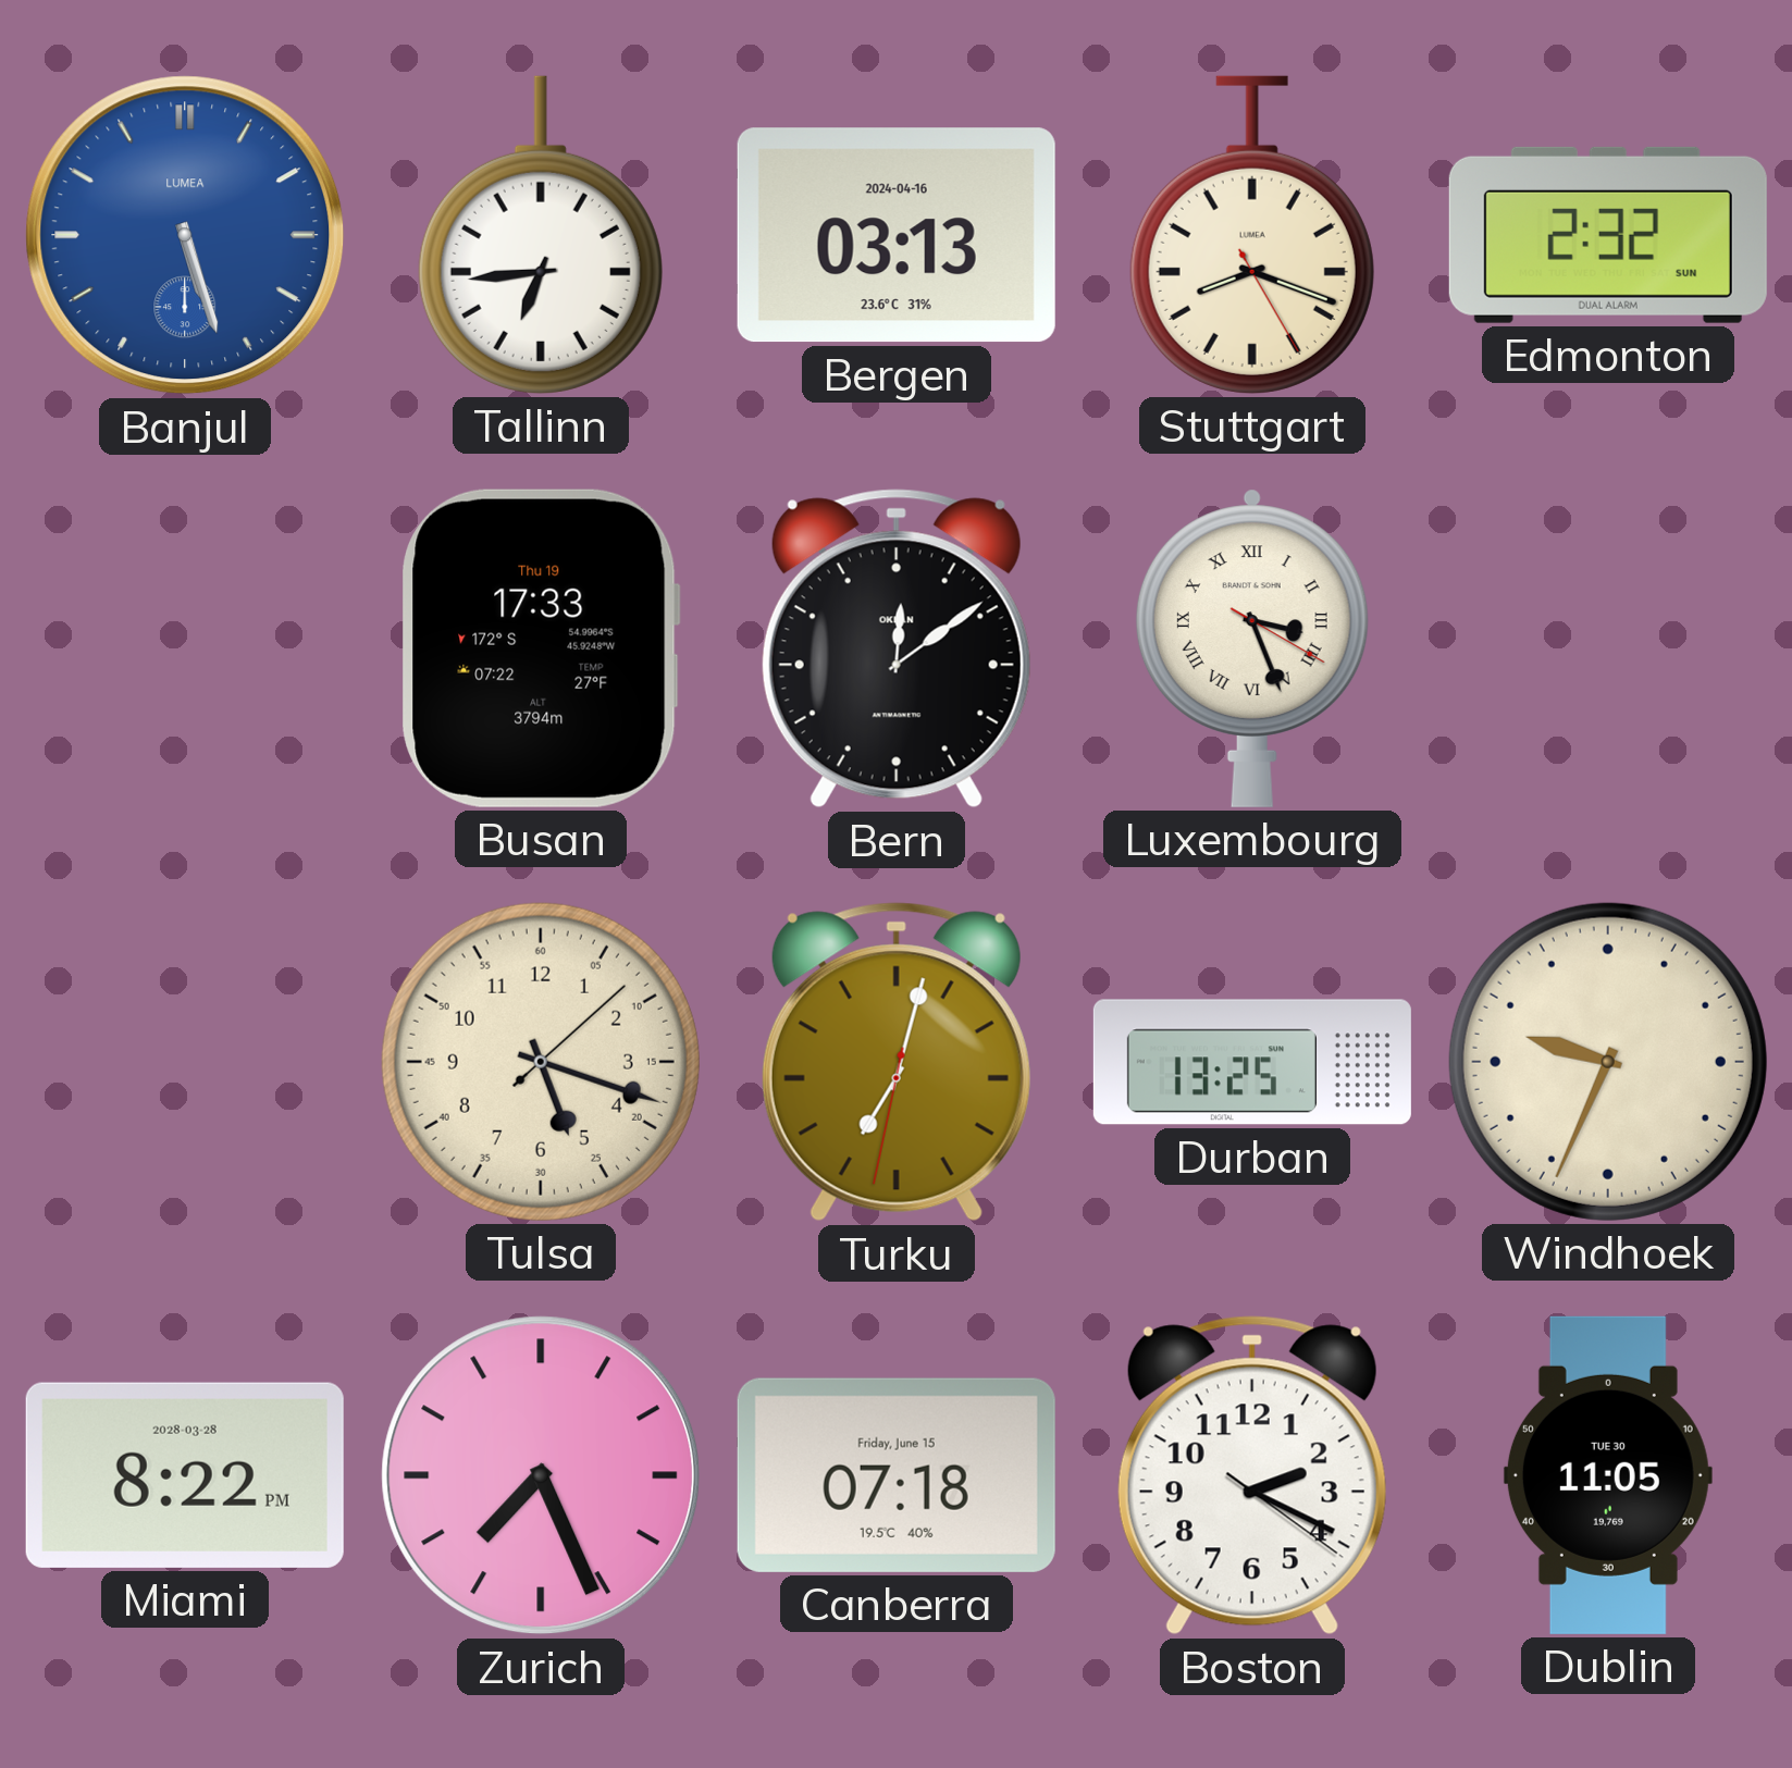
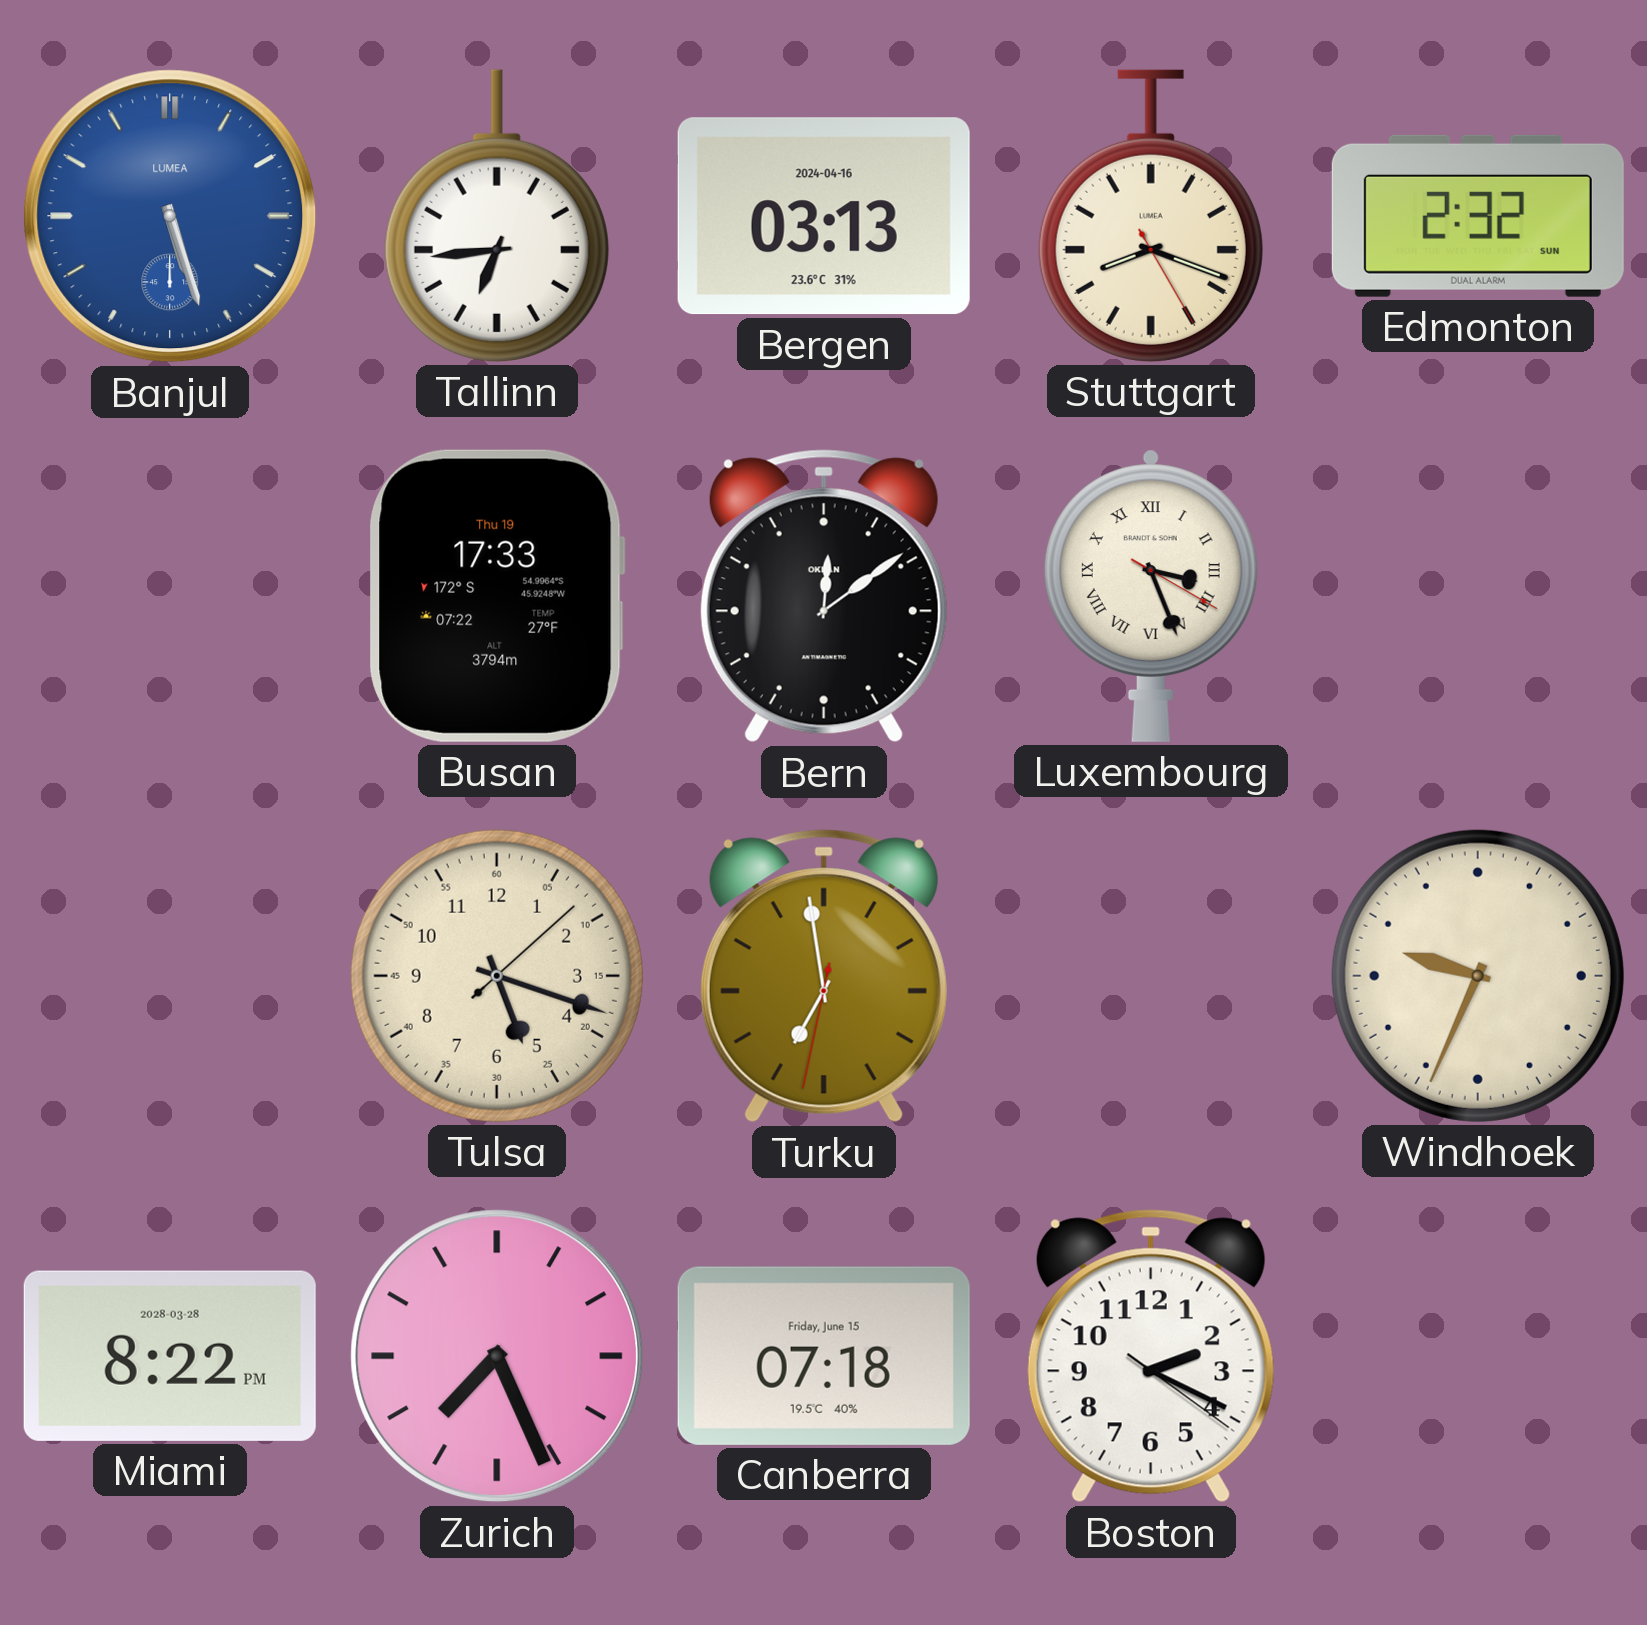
Turku: 7:02 -> 6:58
Durban: 13:25 -> none
Dublin: 11:05 -> none
